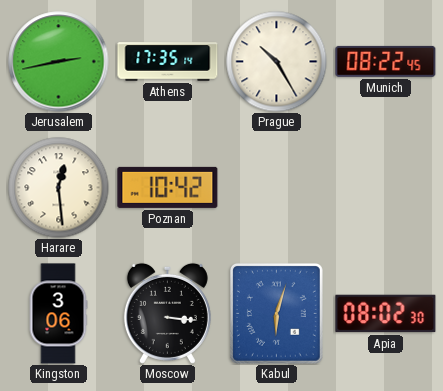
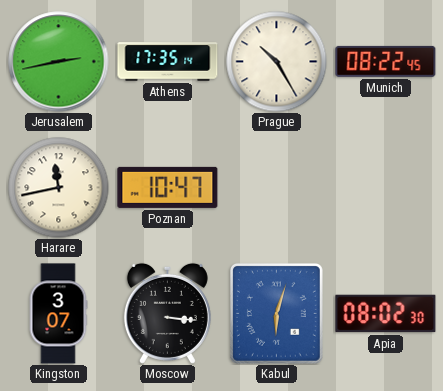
Harare: 12:29 -> 11:43
Poznan: 10:42 -> 10:47
Kingston: 3:06 -> 3:07
